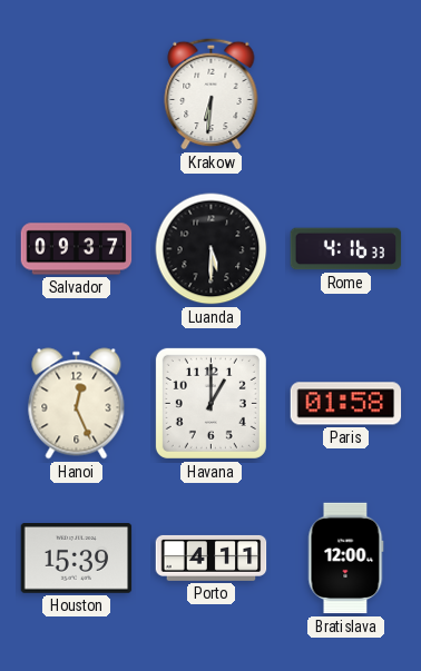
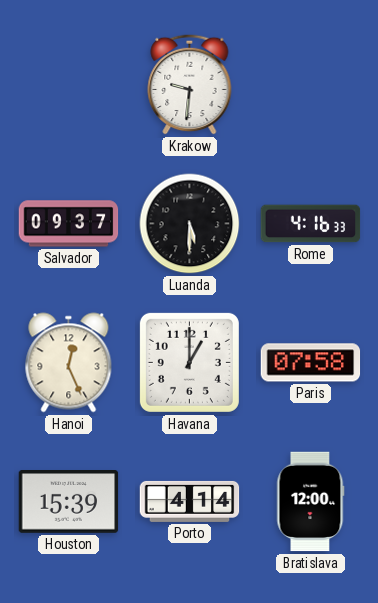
Krakow: 6:31 -> 9:31
Paris: 01:58 -> 07:58
Porto: 4:11 -> 4:14
